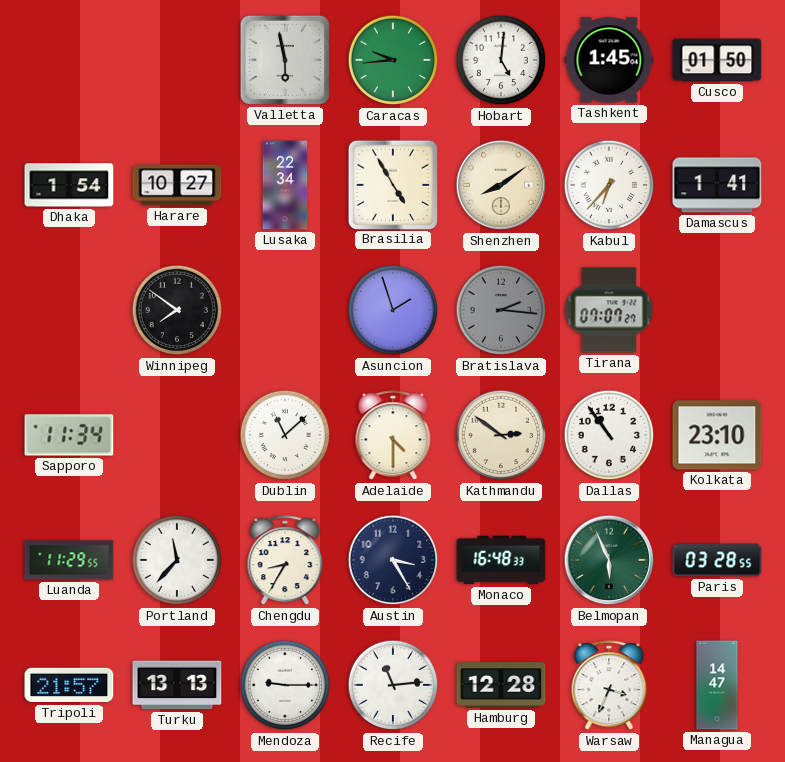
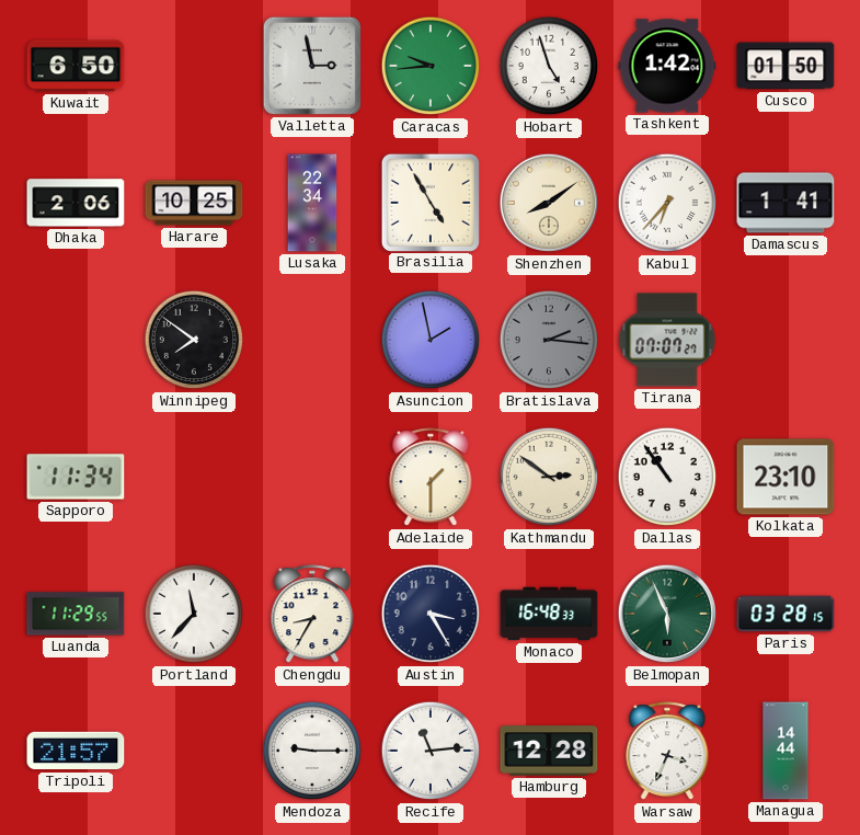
Kuwait: none -> 6:50
Valletta: 5:58 -> 2:58
Hobart: 5:01 -> 4:57
Tashkent: 1:45 -> 1:42
Dhaka: 1:54 -> 2:06
Harare: 10:27 -> 10:25
Asuncion: 1:57 -> 1:58
Dublin: 11:08 -> none
Adelaide: 4:30 -> 1:30
Paris: 03:28:55 -> 03:28:15
Turku: 13:13 -> none
Managua: 14:47 -> 14:44
